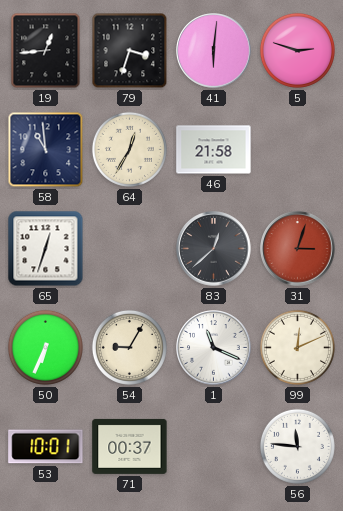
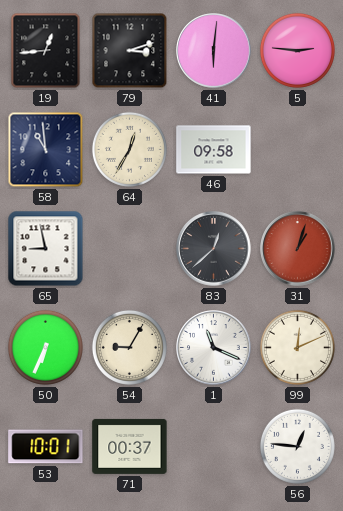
79: 3:33 -> 3:12
5: 2:48 -> 2:46
46: 21:58 -> 09:58
65: 12:33 -> 8:58
31: 3:03 -> 1:03
56: 11:46 -> 12:46
